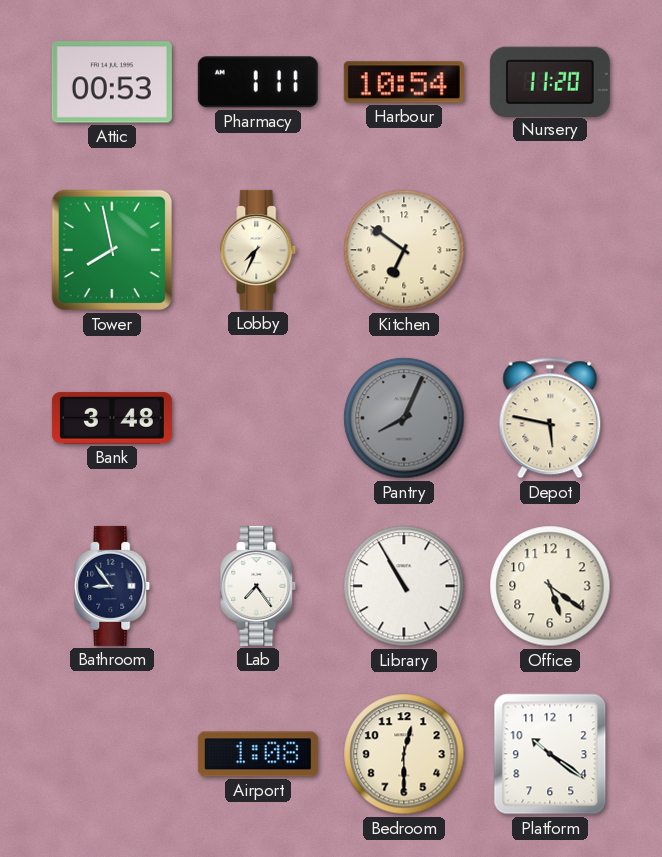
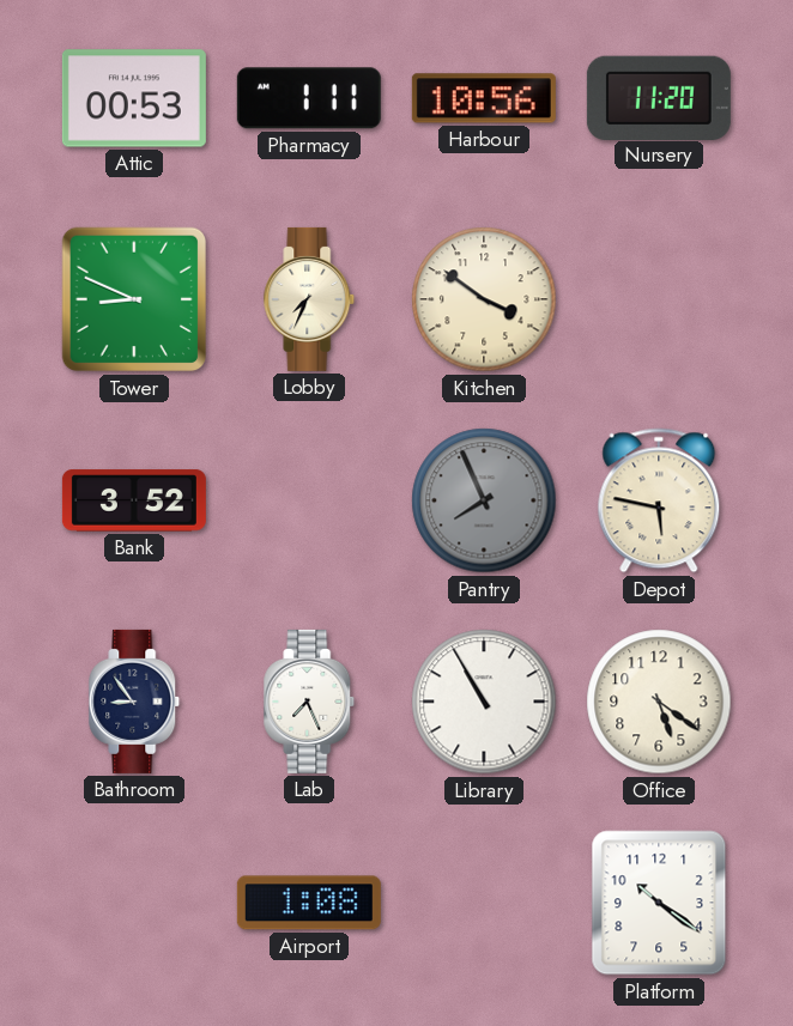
Harbour: 10:54 -> 10:56
Tower: 7:58 -> 8:49
Kitchen: 6:51 -> 3:51
Bank: 3:48 -> 3:52
Pantry: 8:04 -> 7:56
Lab: 7:24 -> 7:26
Bedroom: 12:30 -> none
